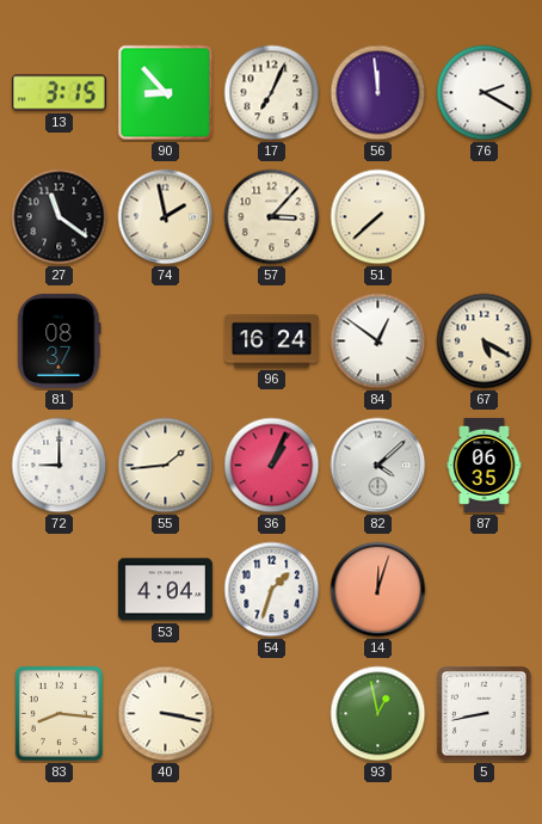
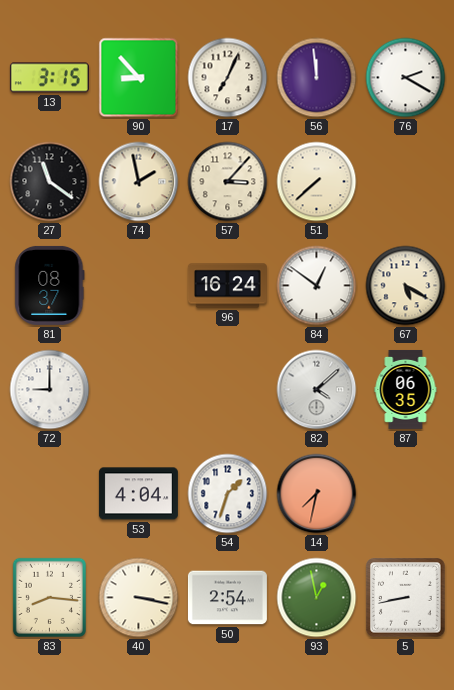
55: 1:44 -> none
36: 1:04 -> none
14: 12:03 -> 7:32
50: none -> 2:54
